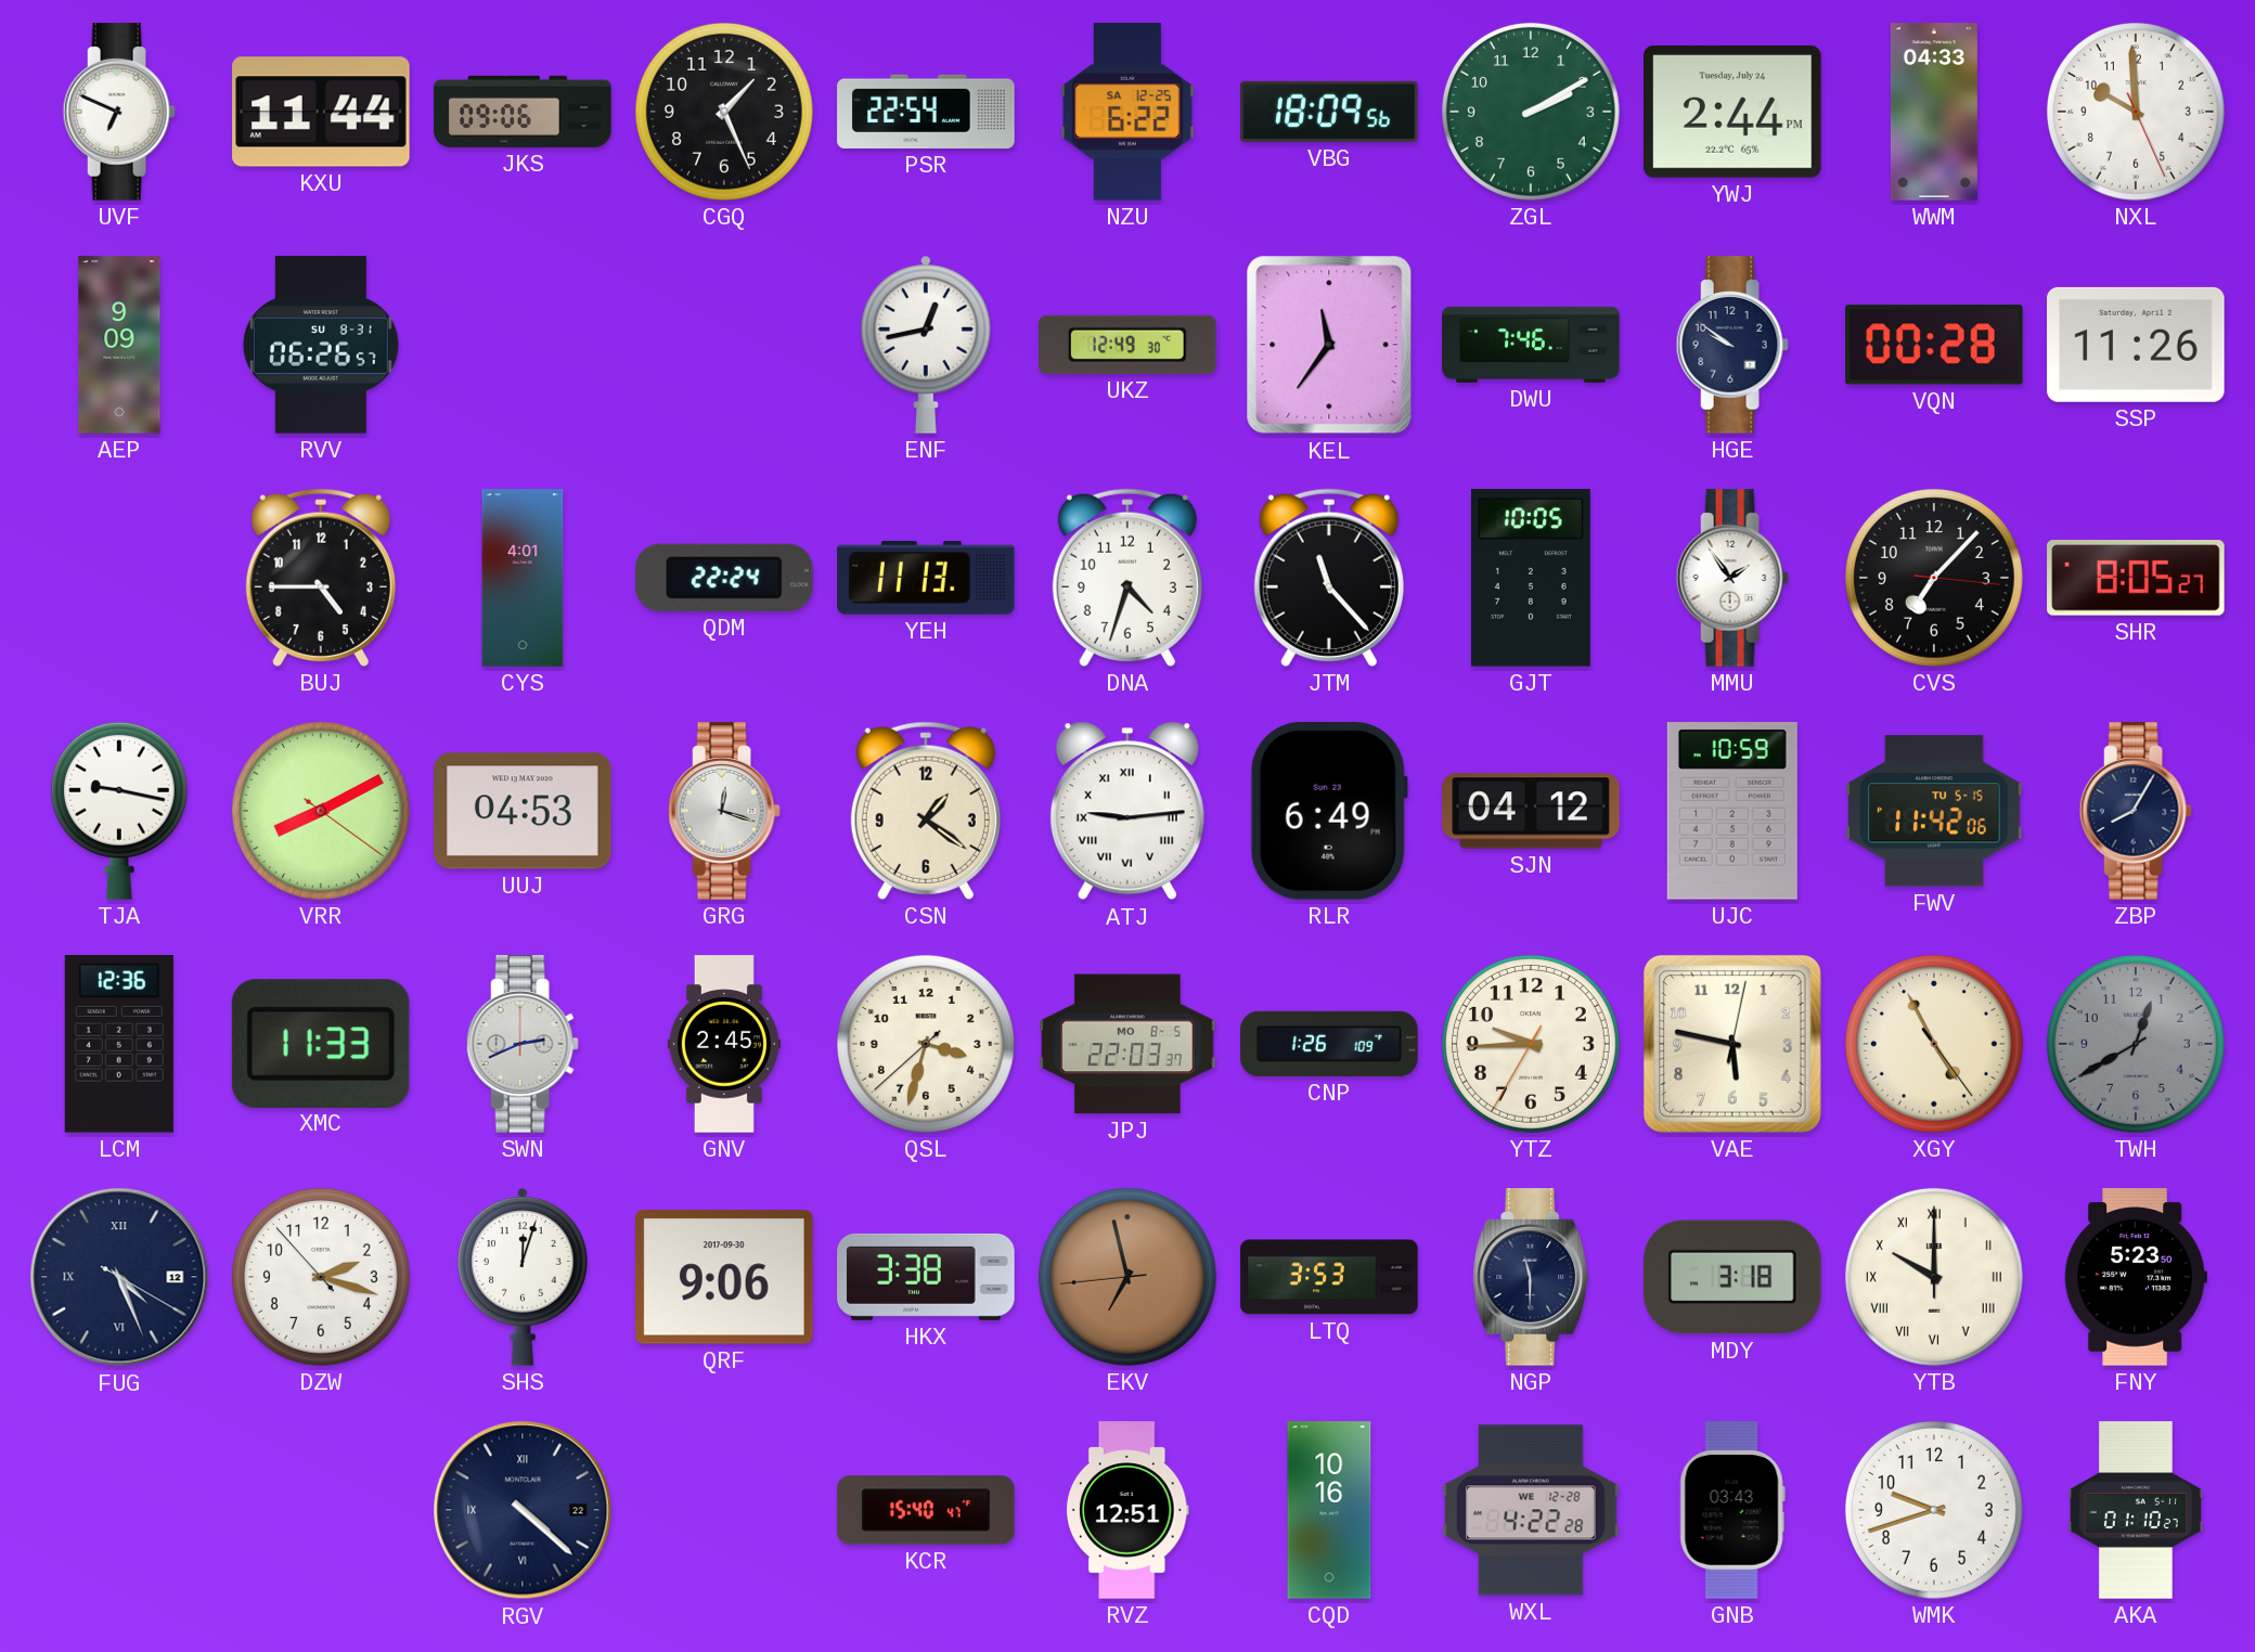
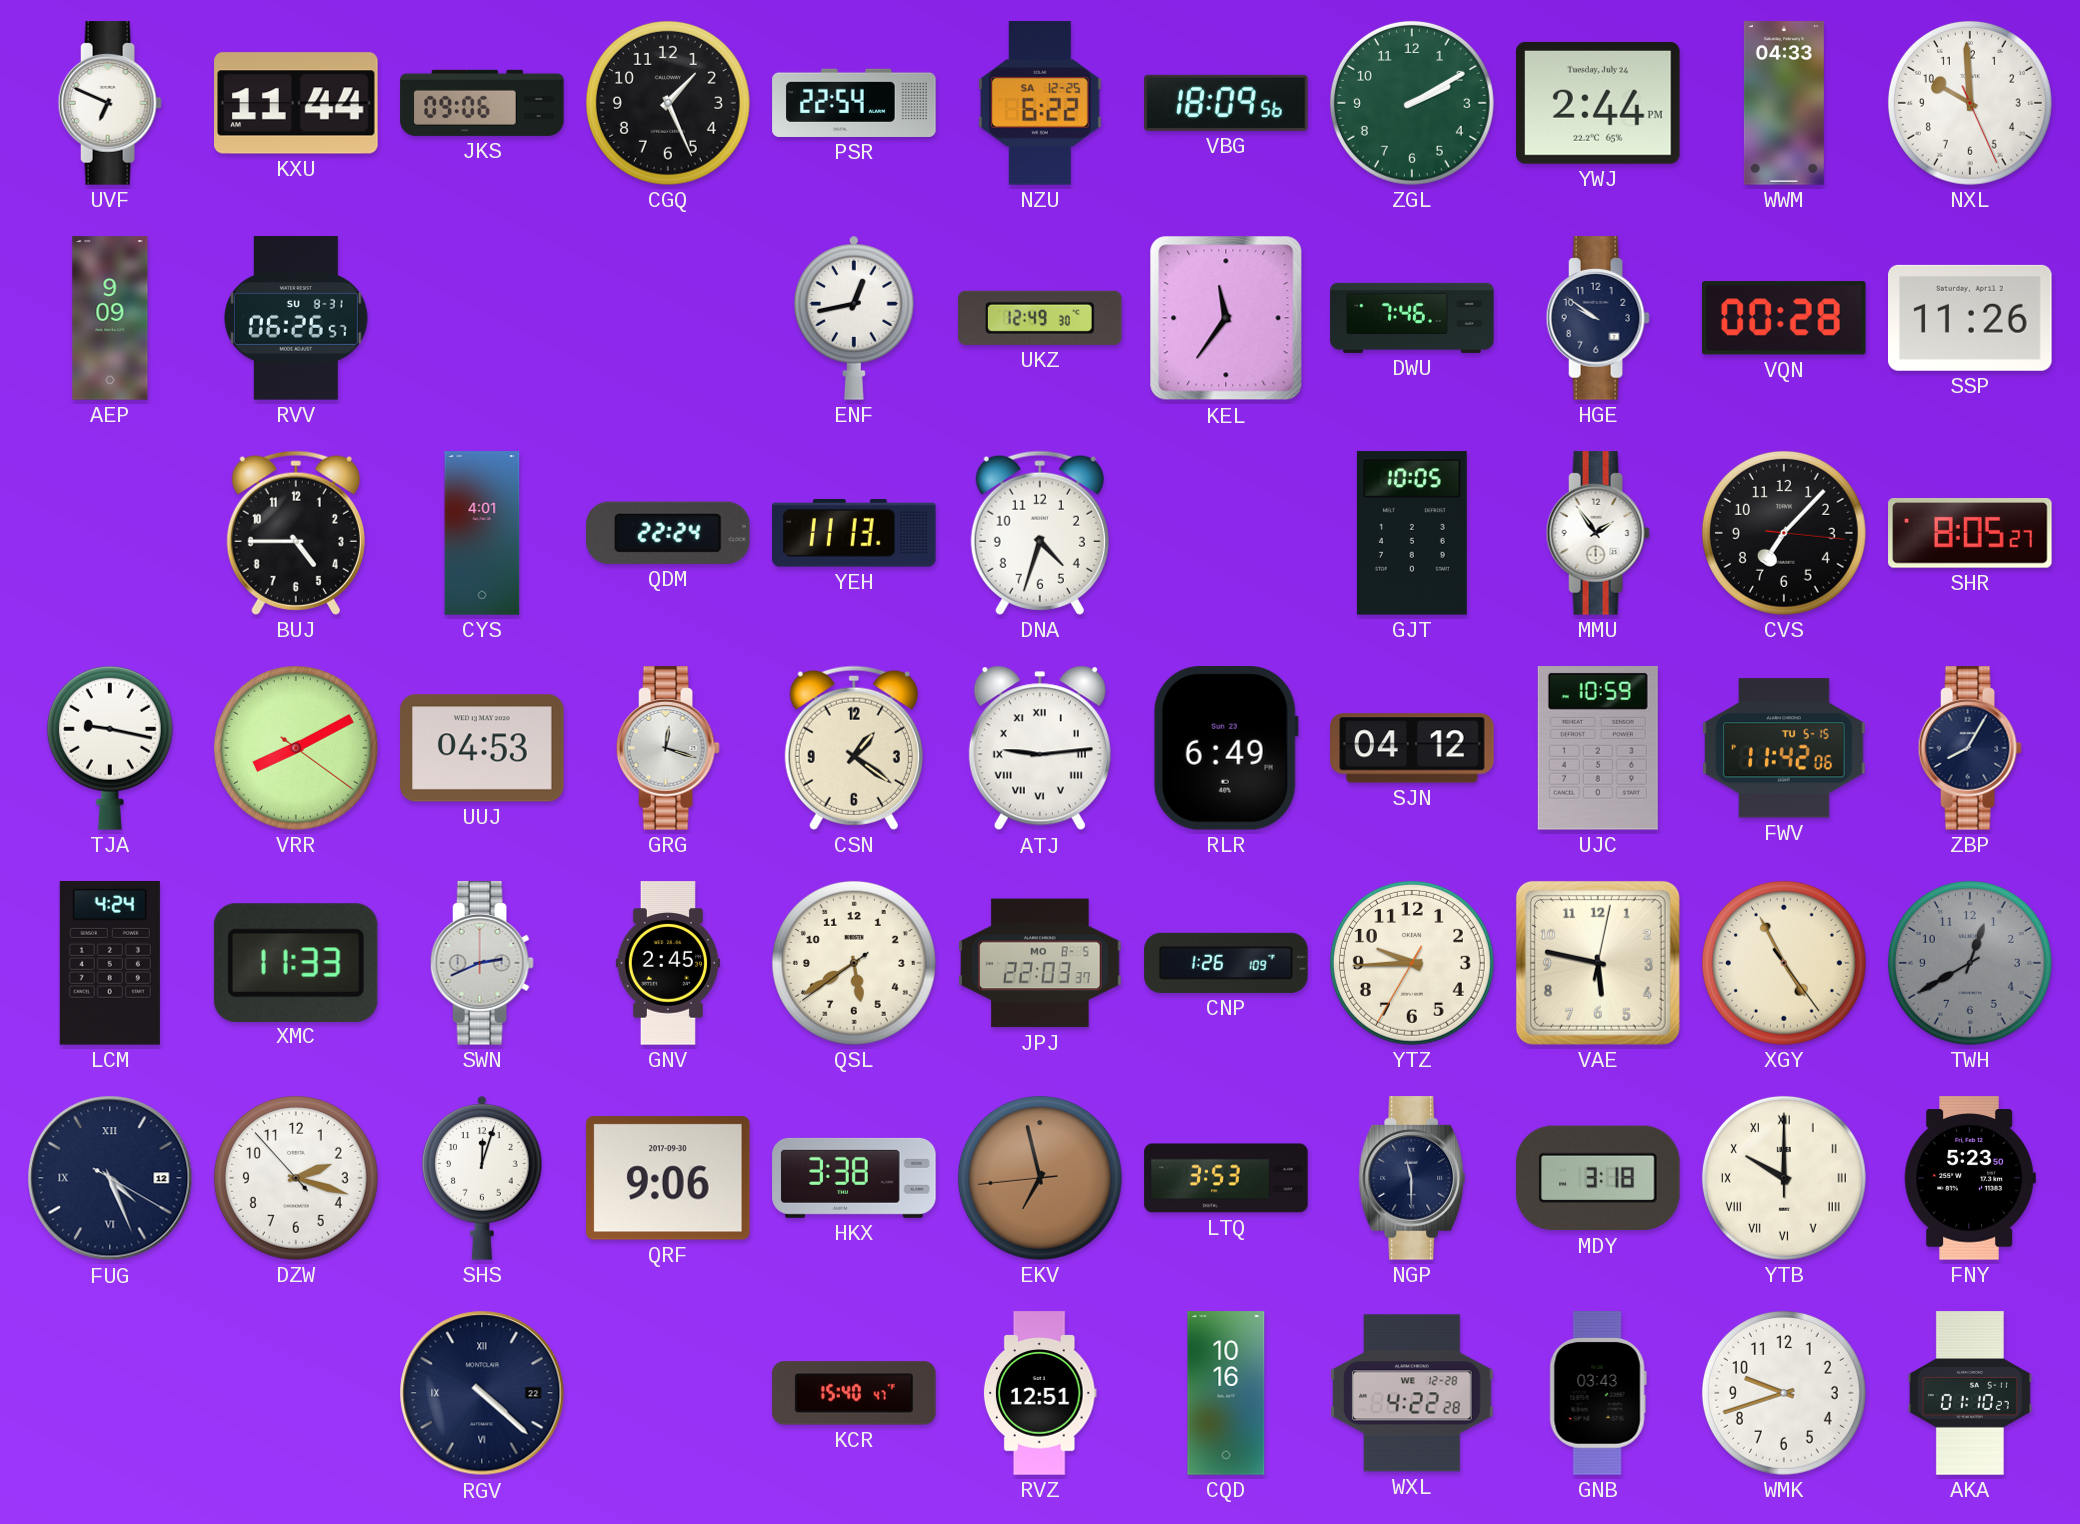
JTM: 11:23 -> none
LCM: 12:36 -> 4:24
QSL: 3:32 -> 5:39
